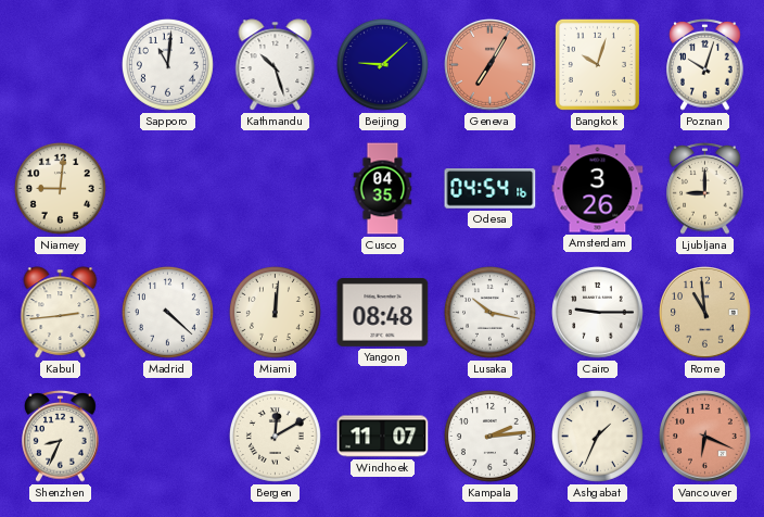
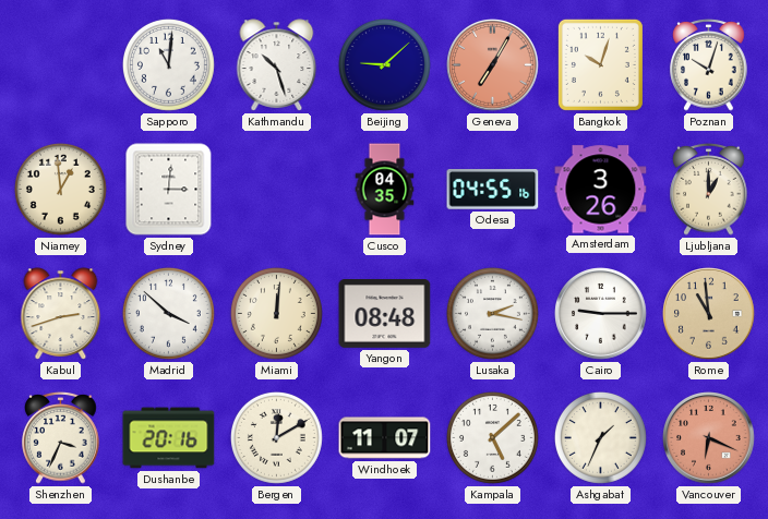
Niamey: 9:01 -> 12:59
Sydney: none -> 3:01
Odesa: 04:54 -> 04:55
Ljubljana: 9:00 -> 1:00
Kabul: 2:44 -> 2:42
Madrid: 4:22 -> 3:52
Lusaka: 10:17 -> 2:17
Shenzhen: 8:34 -> 3:34
Dushanbe: none -> 20:16
Kampala: 2:14 -> 5:08
